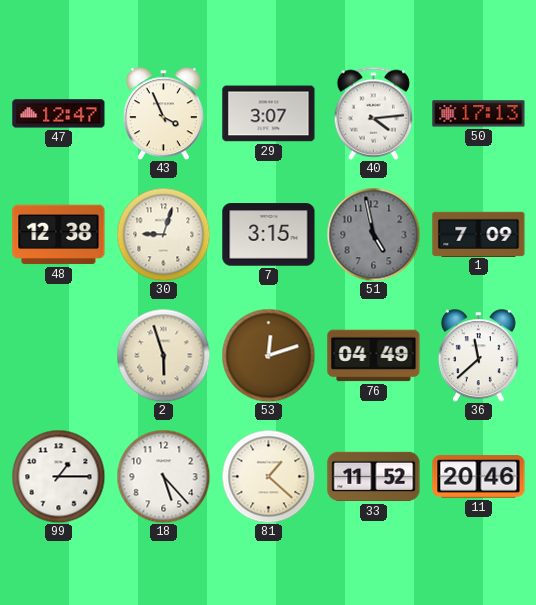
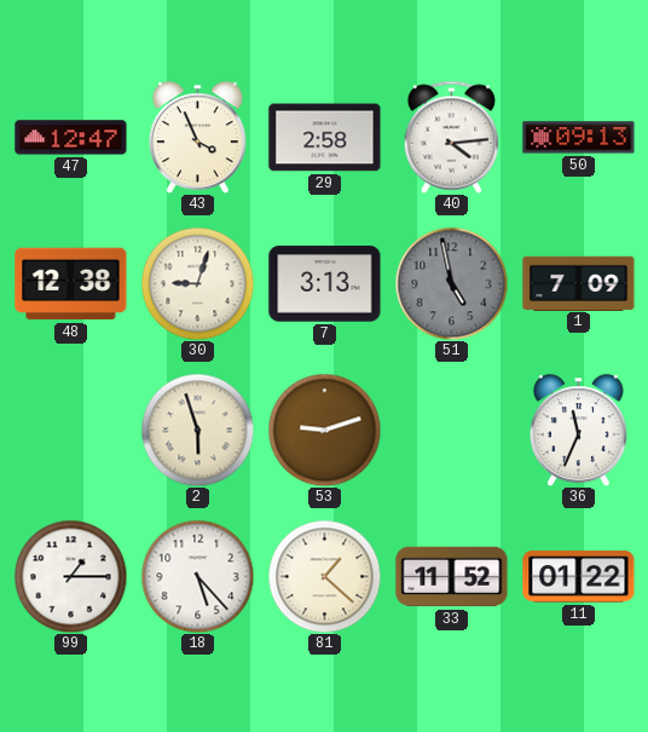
29: 3:07 -> 2:58
50: 17:13 -> 09:13
7: 3:15 -> 3:13
53: 12:12 -> 9:12
76: 04:49 -> none
36: 11:38 -> 11:34
11: 20:46 -> 01:22
